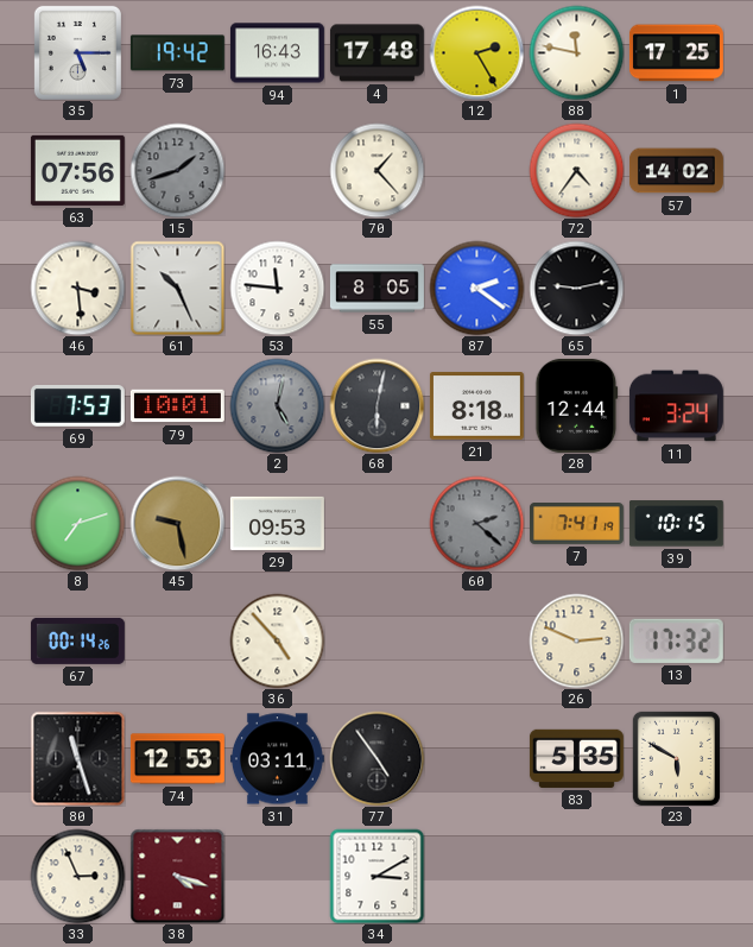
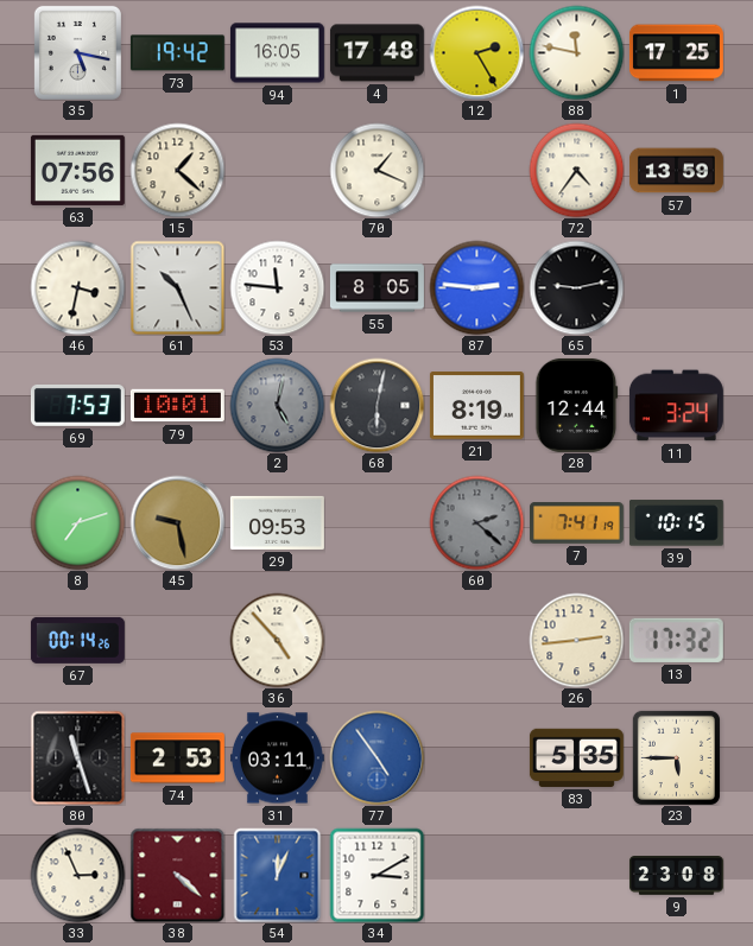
35: 5:15 -> 5:17
94: 16:43 -> 16:05
15: 1:42 -> 1:22
15 dial: grey -> cream
70: 1:23 -> 1:19
57: 14:02 -> 13:59
46: 3:29 -> 3:32
87: 2:21 -> 2:46
21: 8:18 -> 8:19
26: 2:49 -> 2:44
74: 12:53 -> 2:53
77 dial: black -> blue
23: 5:50 -> 5:45
38: 4:18 -> 4:22
54: none -> 12:04
9: none -> 23:08
